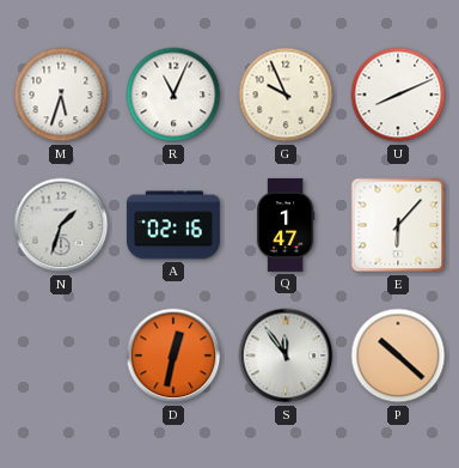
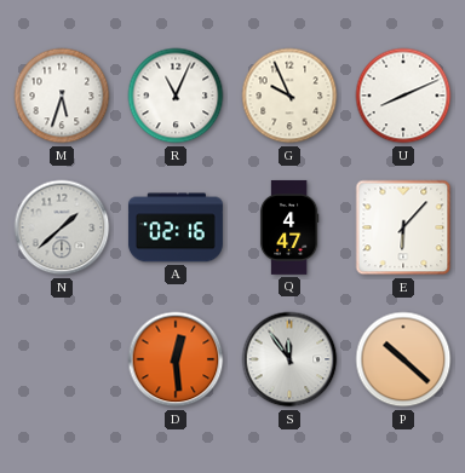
N: 1:33 -> 1:38
Q: 1:47 -> 4:47
D: 12:32 -> 12:29
